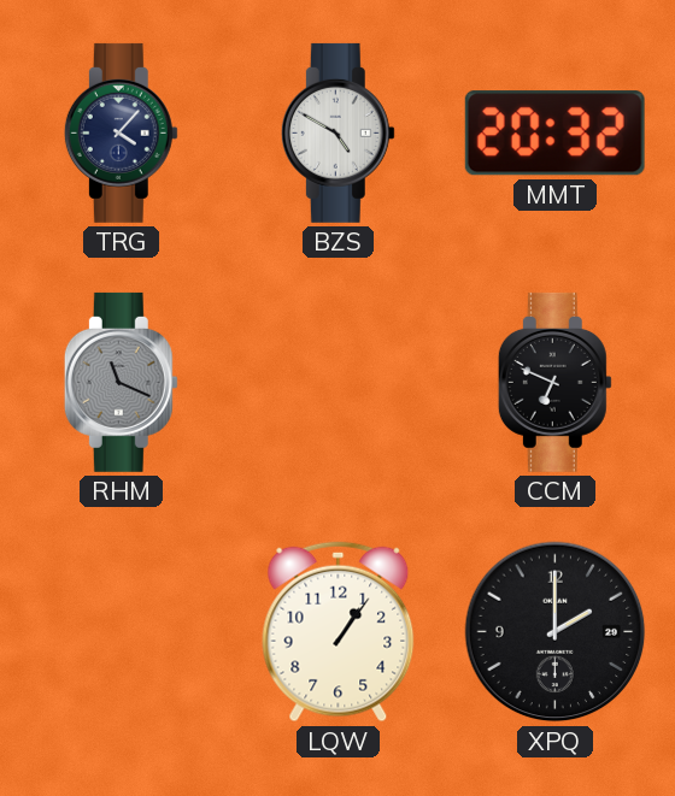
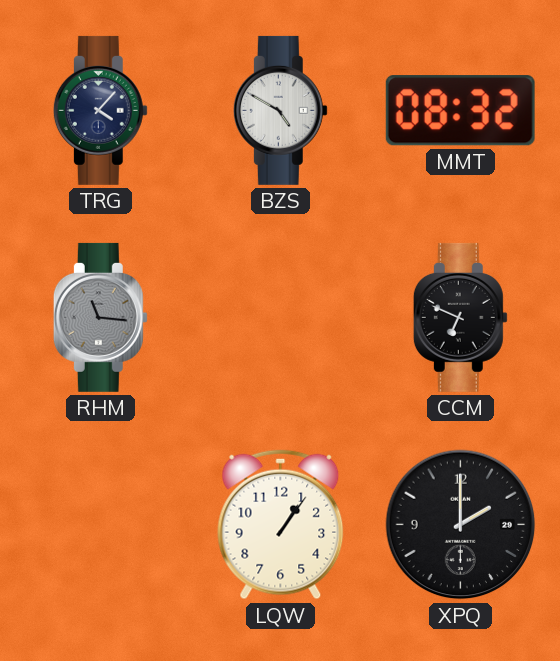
MMT: 20:32 -> 08:32
RHM: 11:19 -> 11:16
